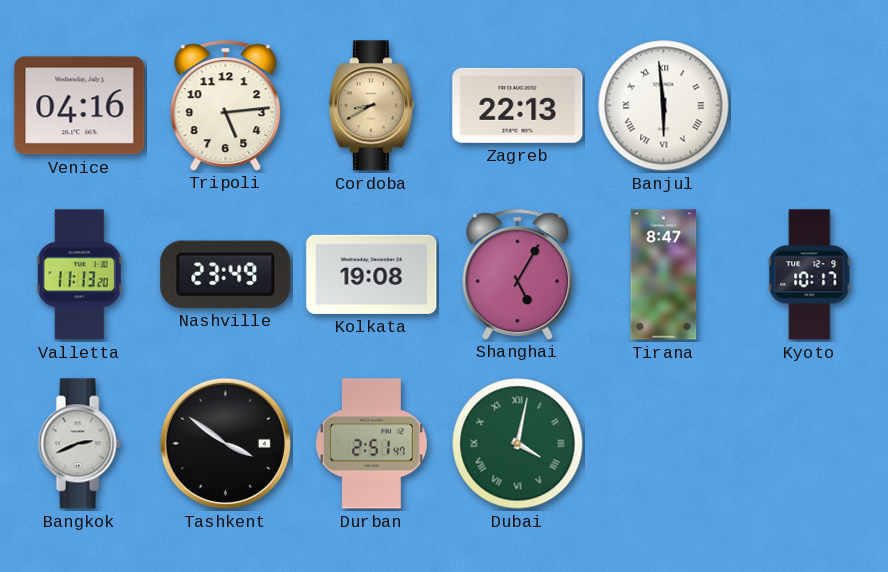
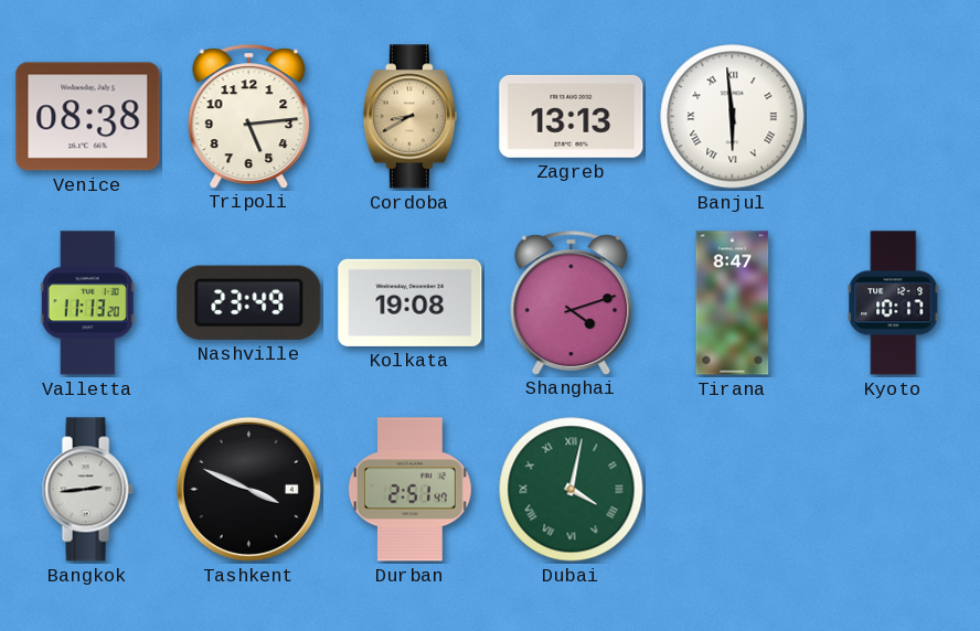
Venice: 04:16 -> 08:38
Zagreb: 22:13 -> 13:13
Shanghai: 5:05 -> 4:12
Bangkok: 2:41 -> 2:44
Tashkent: 3:51 -> 3:49
